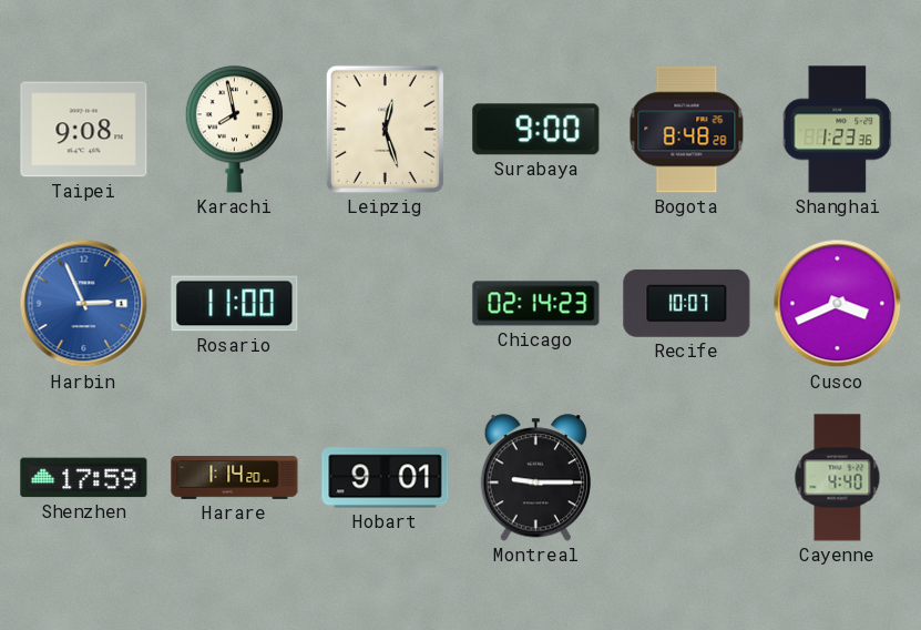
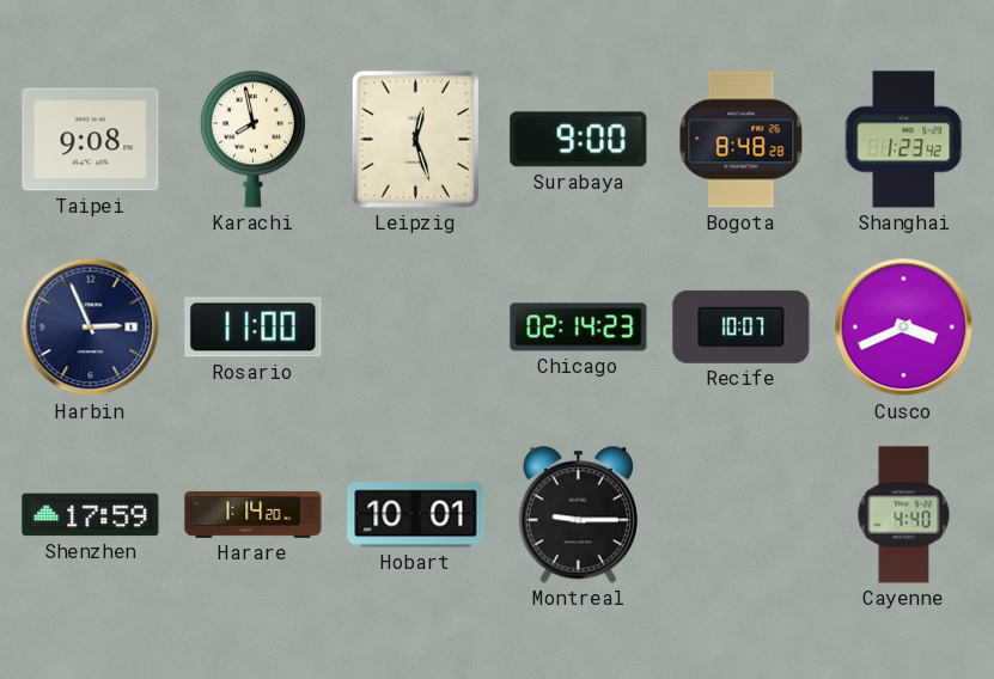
Shanghai: 1:23:36 -> 1:23:42
Harbin dial: blue -> navy
Hobart: 9:01 -> 10:01
